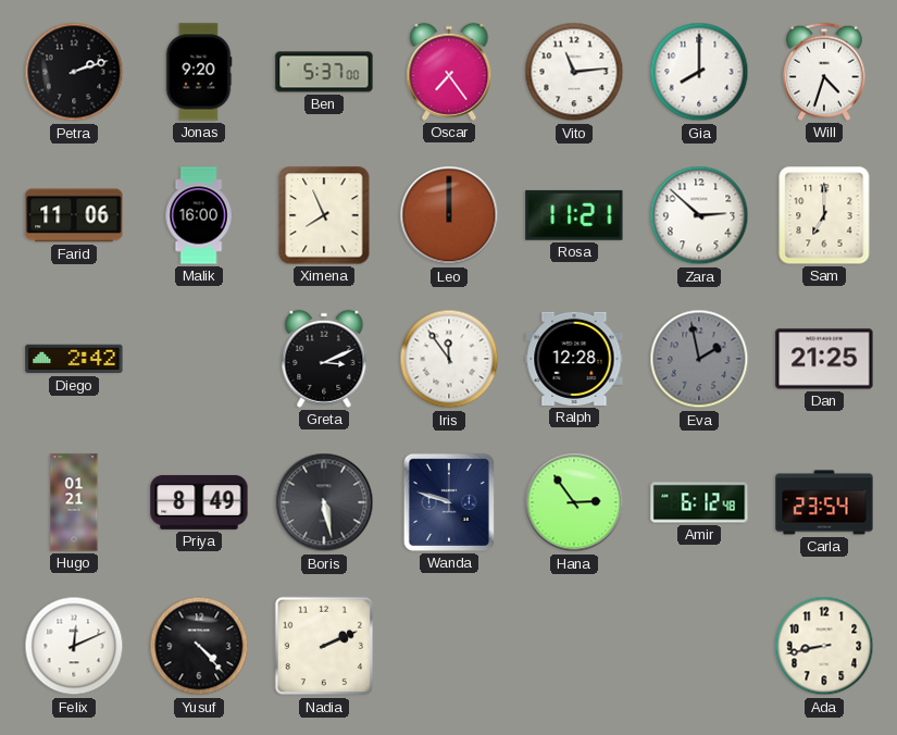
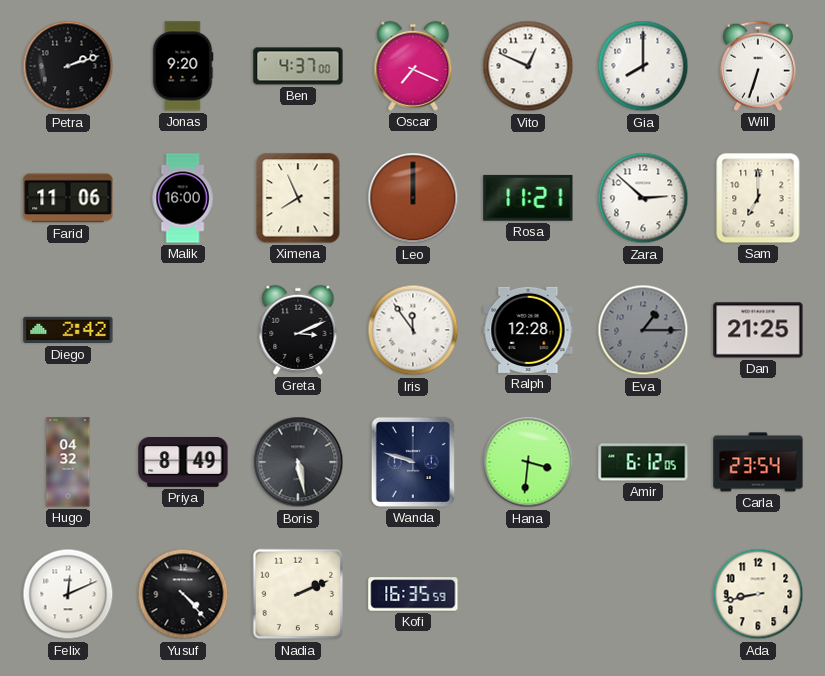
Ben: 5:37 -> 4:37
Oscar: 7:24 -> 7:19
Vito: 11:14 -> 12:49
Will: 4:33 -> 6:33
Eva: 1:58 -> 1:15
Hugo: 01:21 -> 04:32
Hana: 2:54 -> 3:31
Amir: 6:12:48 -> 6:12:05
Kofi: none -> 16:35
